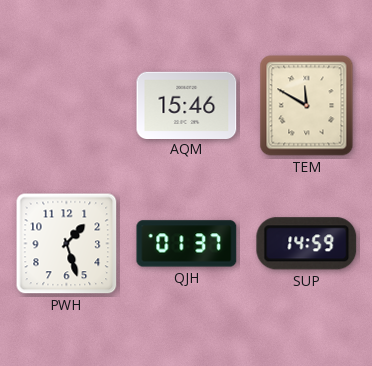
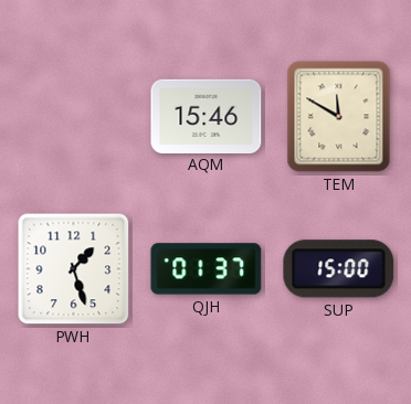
SUP: 14:59 -> 15:00
